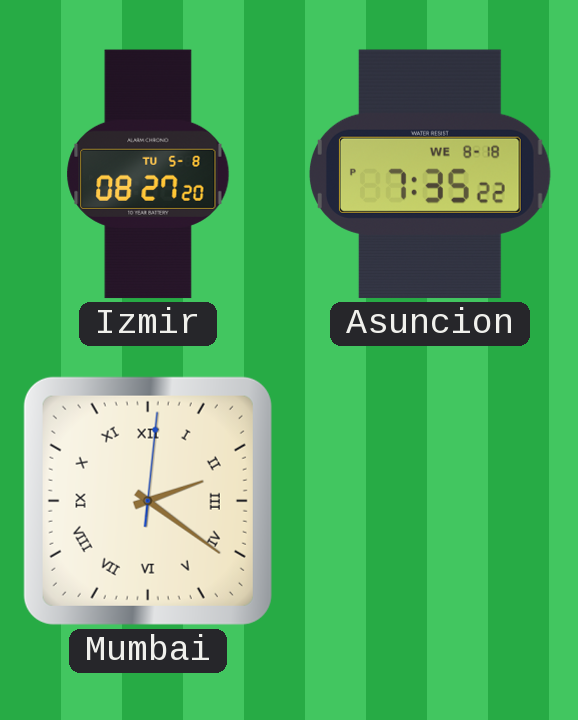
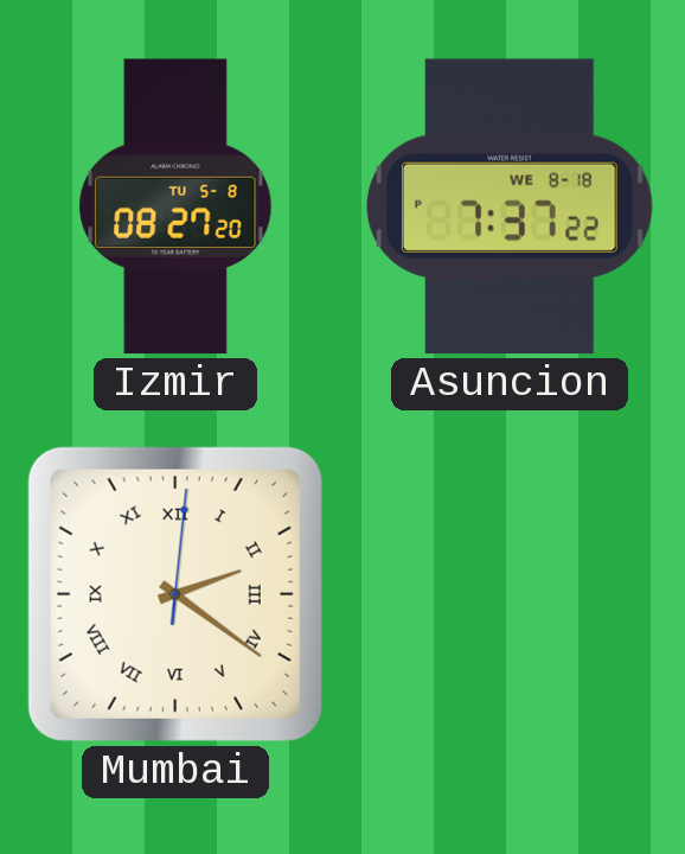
Asuncion: 7:35 -> 7:37
